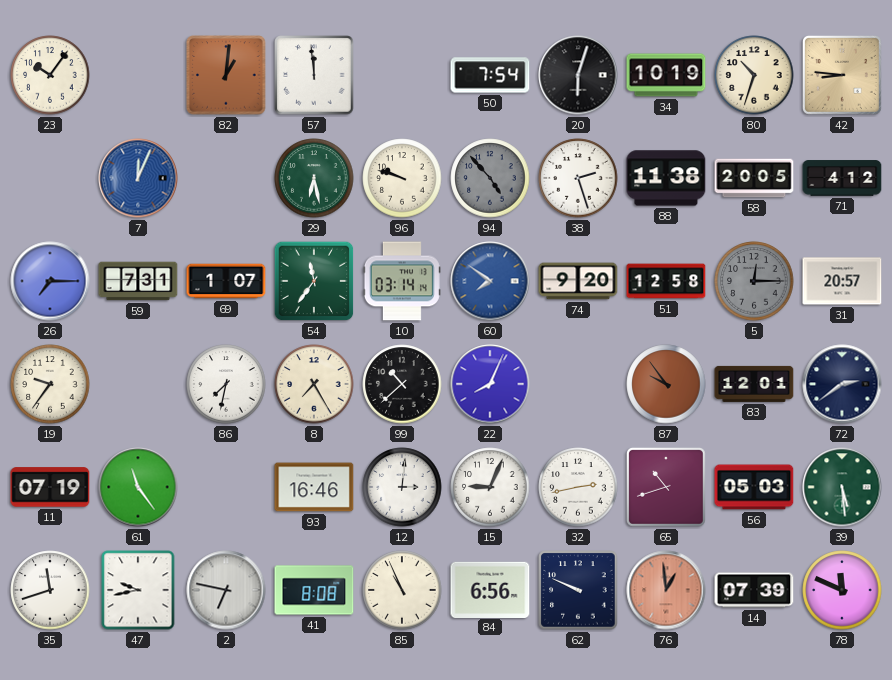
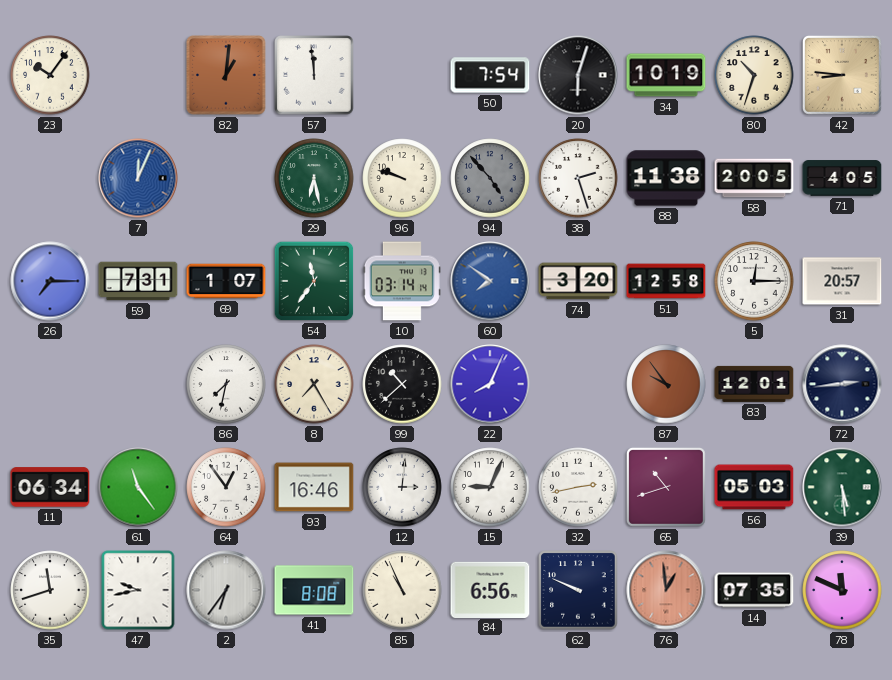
71: 4:12 -> 4:05
74: 9:20 -> 3:20
5 dial: grey -> white
19: 9:36 -> none
72: 2:39 -> 2:44
11: 07:19 -> 06:34
64: none -> 12:54
2: 6:47 -> 6:36
14: 07:39 -> 07:35
